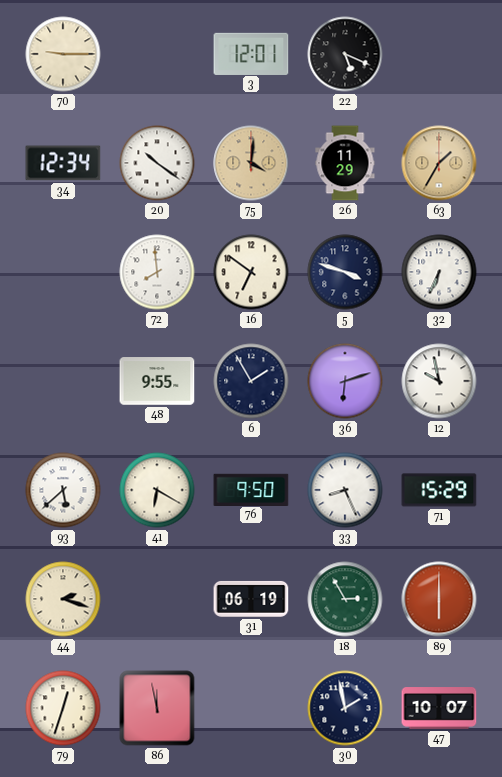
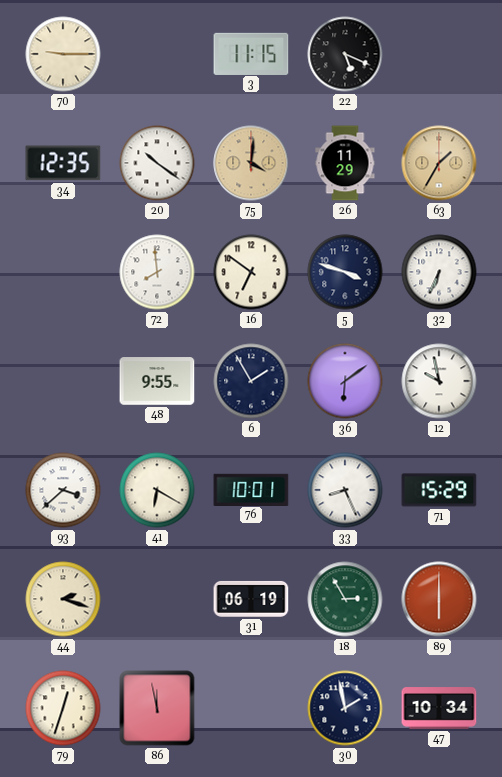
3: 12:01 -> 11:15
34: 12:34 -> 12:35
36: 6:12 -> 6:09
93: 5:38 -> 3:38
76: 9:50 -> 10:01
47: 10:07 -> 10:34
